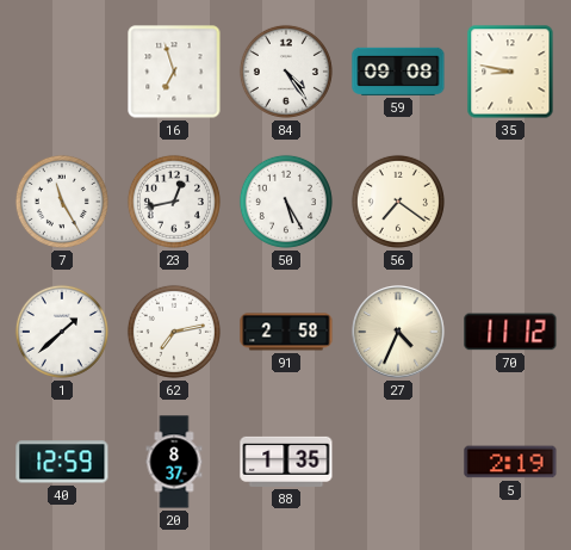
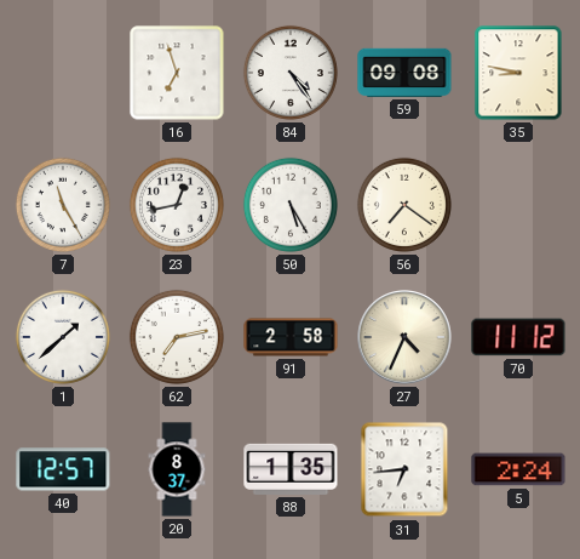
40: 12:59 -> 12:57
31: none -> 6:44
5: 2:19 -> 2:24
